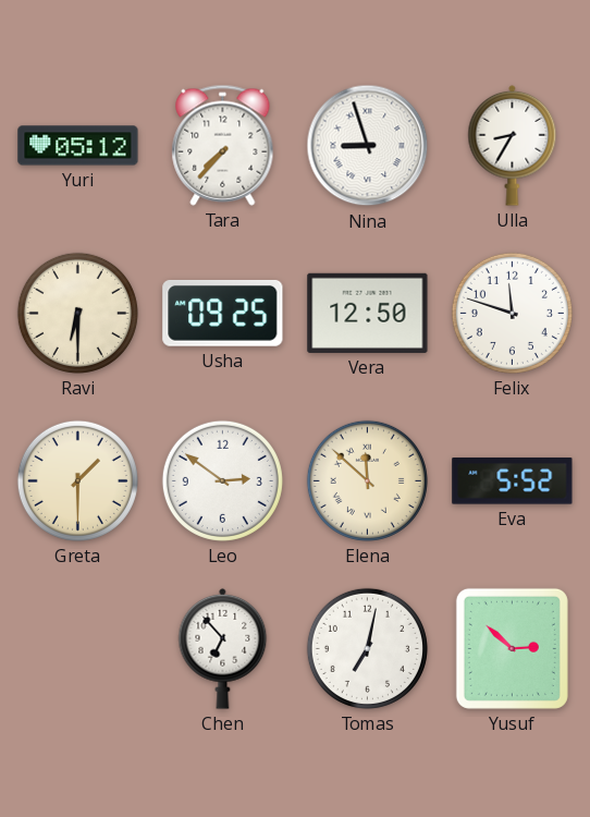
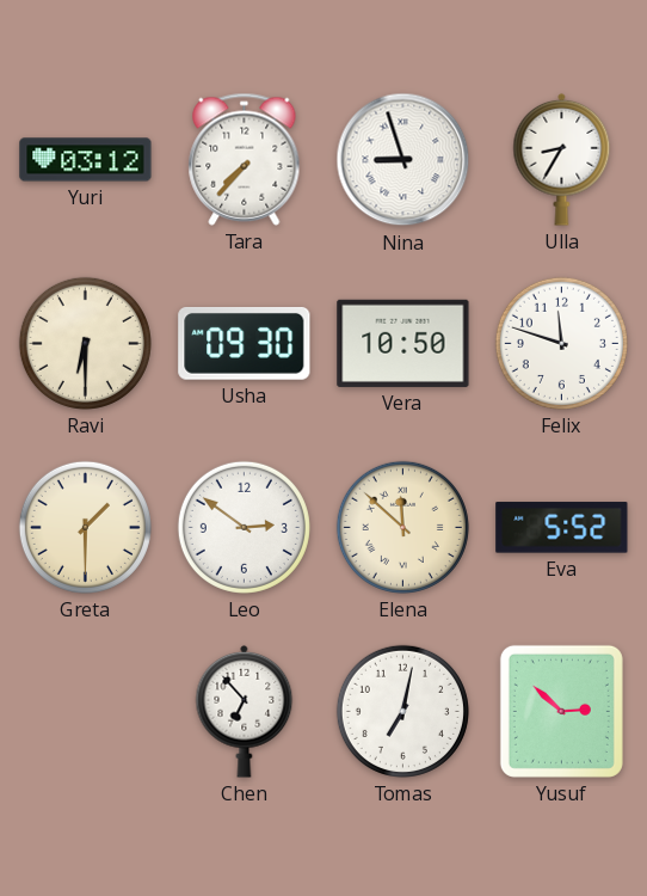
Yuri: 05:12 -> 03:12
Usha: 09:25 -> 09:30
Vera: 12:50 -> 10:50
